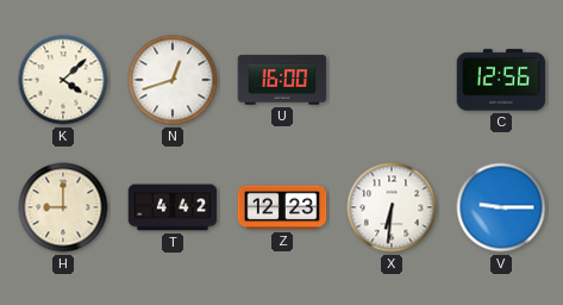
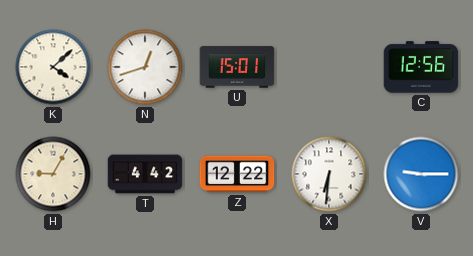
U: 16:00 -> 15:01
H: 9:00 -> 9:05
Z: 12:23 -> 12:22
